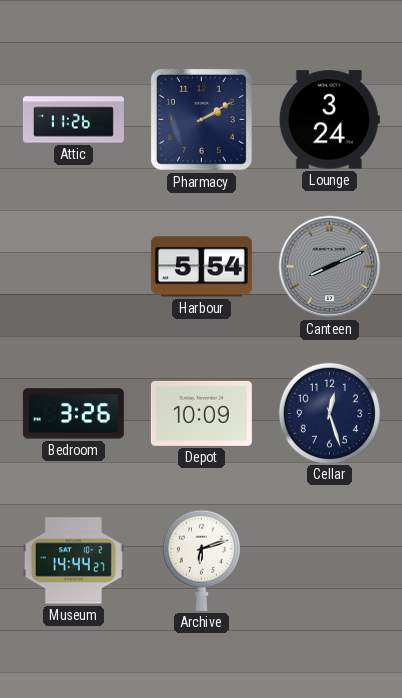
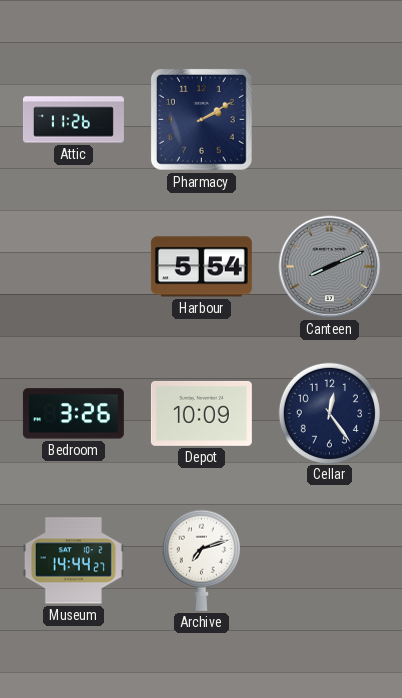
Lounge: 3:24 -> none
Cellar: 12:27 -> 12:24
Archive: 6:12 -> 7:12
